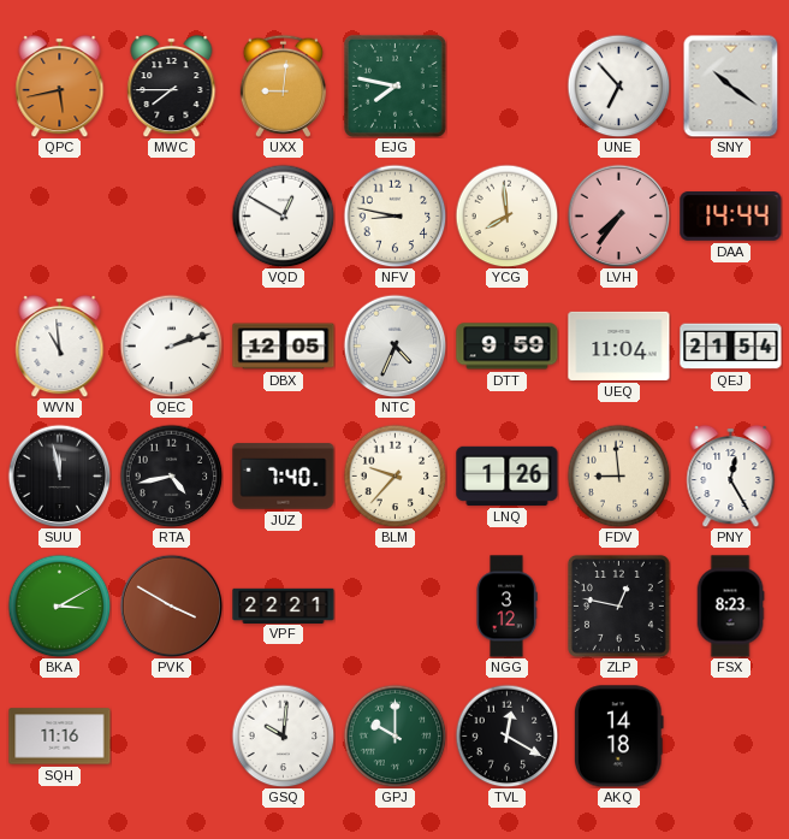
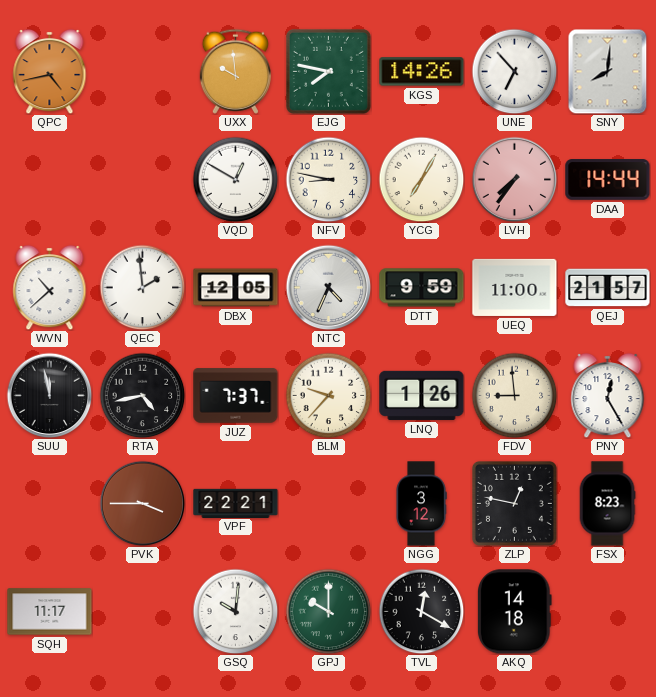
QPC: 5:43 -> 4:43
MWC: 7:45 -> none
UXX: 9:01 -> 9:59
KGS: none -> 14:26
SNY: 10:21 -> 8:01
YCG: 7:59 -> 7:05
WVN: 10:59 -> 10:38
QEC: 2:12 -> 1:59
UEQ: 11:04 -> 11:00
QEJ: 21:54 -> 21:57
JUZ: 7:40 -> 7:37
BKA: 3:10 -> none
PVK: 3:50 -> 3:45
SQH: 11:16 -> 11:17
